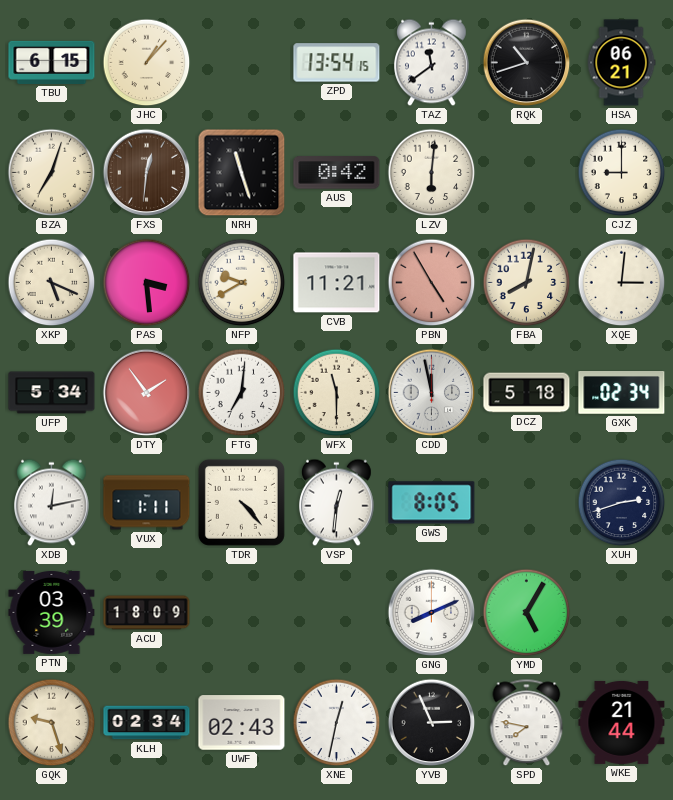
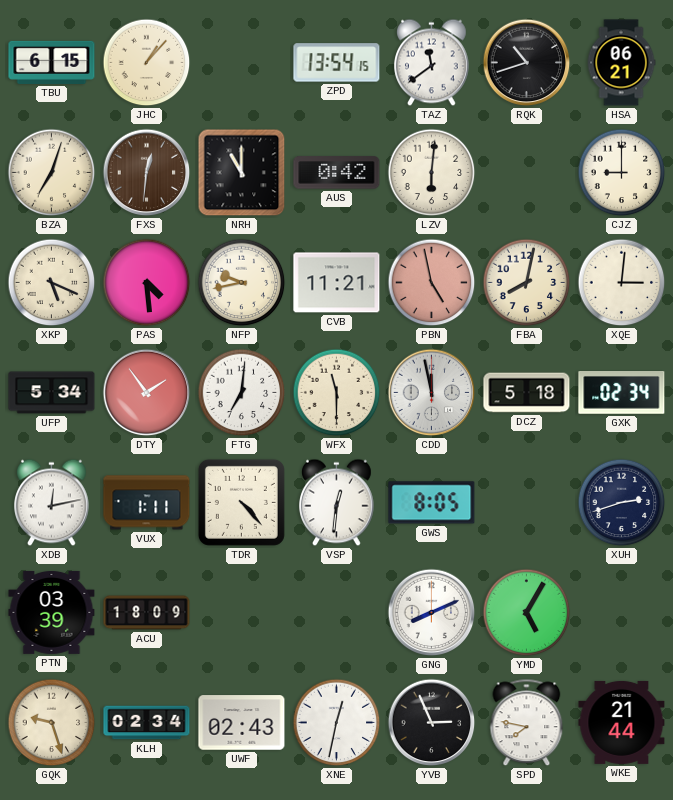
NRH: 11:27 -> 11:00
PAS: 3:29 -> 4:29
NFP: 9:40 -> 9:43
PBN: 4:55 -> 4:58
